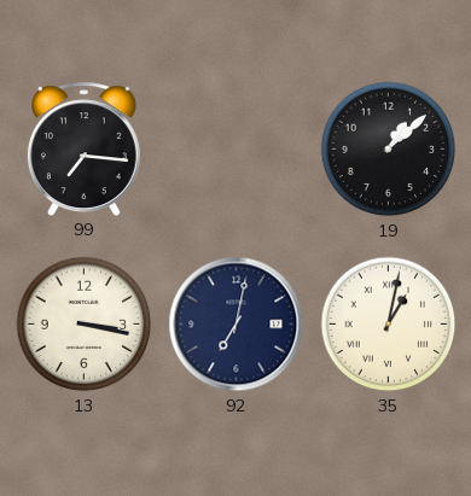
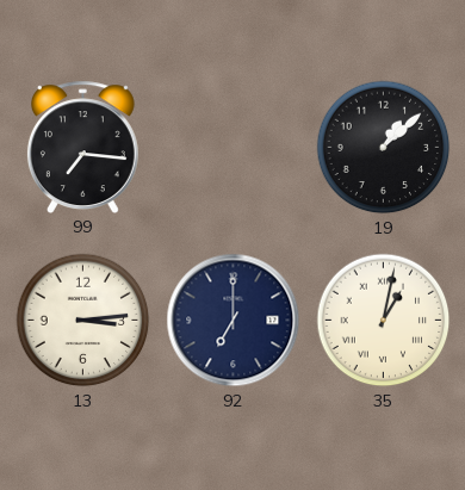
13: 3:17 -> 3:14
92: 7:02 -> 7:00
